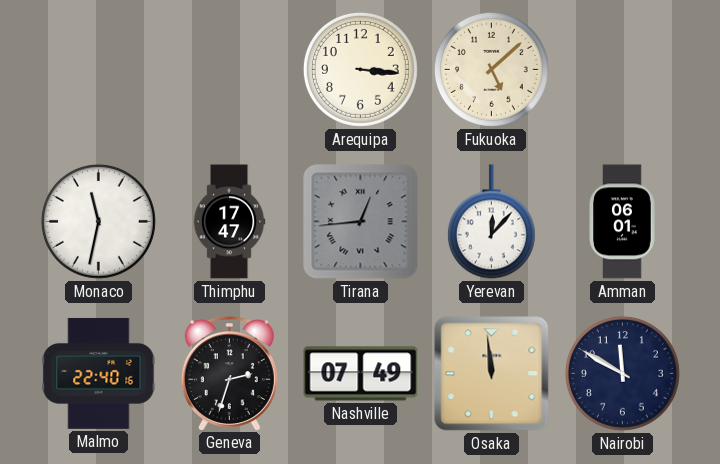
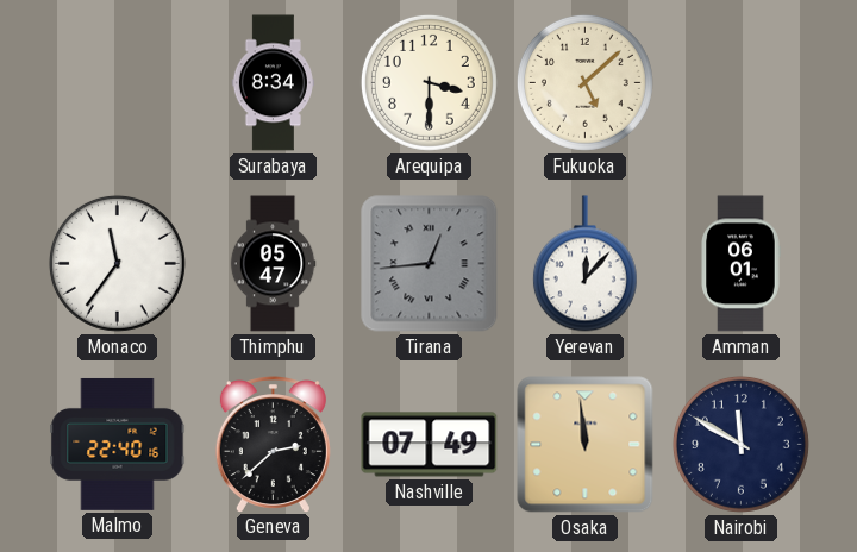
Surabaya: none -> 8:34
Arequipa: 3:16 -> 3:30
Monaco: 11:32 -> 11:36
Thimphu: 17:47 -> 05:47
Geneva: 2:33 -> 2:38
